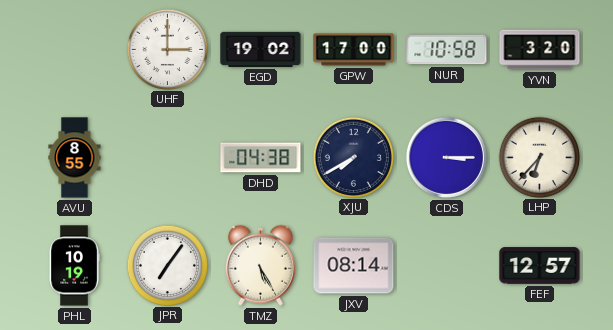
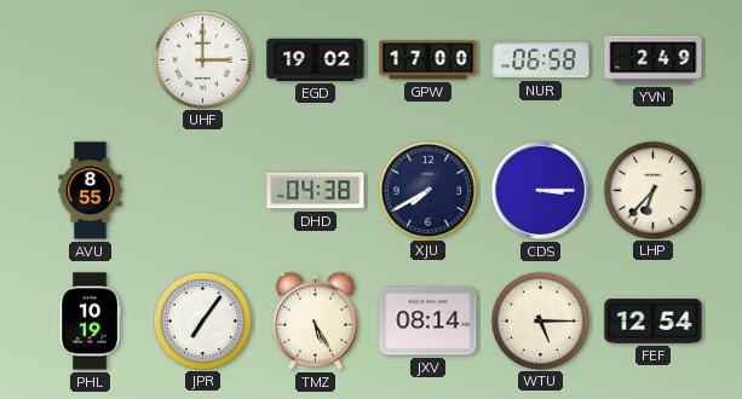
NUR: 10:58 -> 06:58
YVN: 3:20 -> 2:49
WTU: none -> 5:15
FEF: 12:57 -> 12:54
